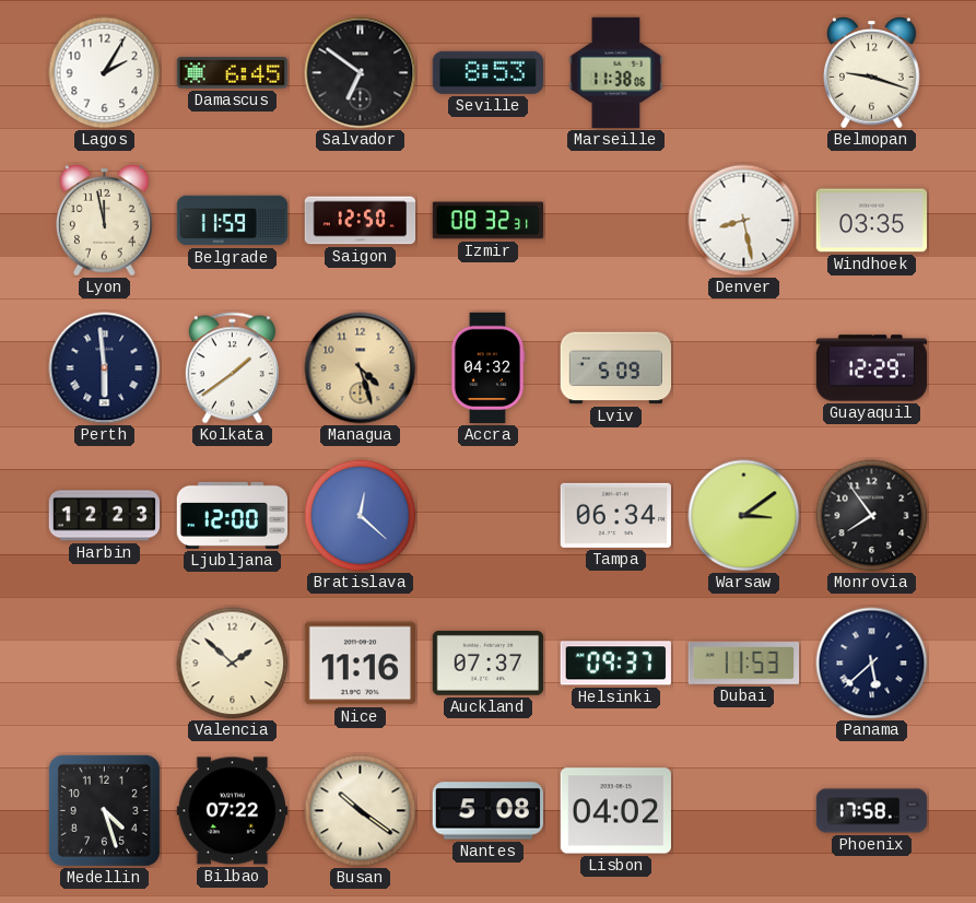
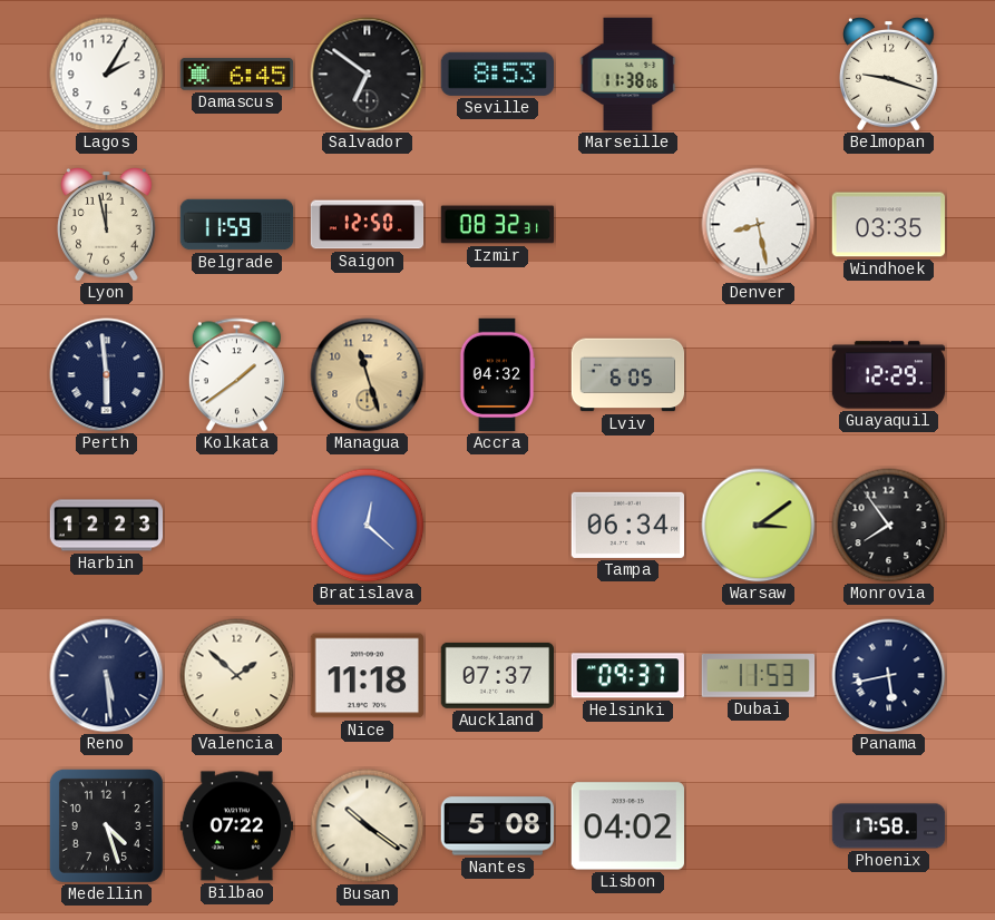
Managua: 4:27 -> 11:27
Lviv: 5:09 -> 6:05
Ljubljana: 12:00 -> none
Reno: none -> 5:29
Nice: 11:16 -> 11:18
Panama: 5:38 -> 5:43
